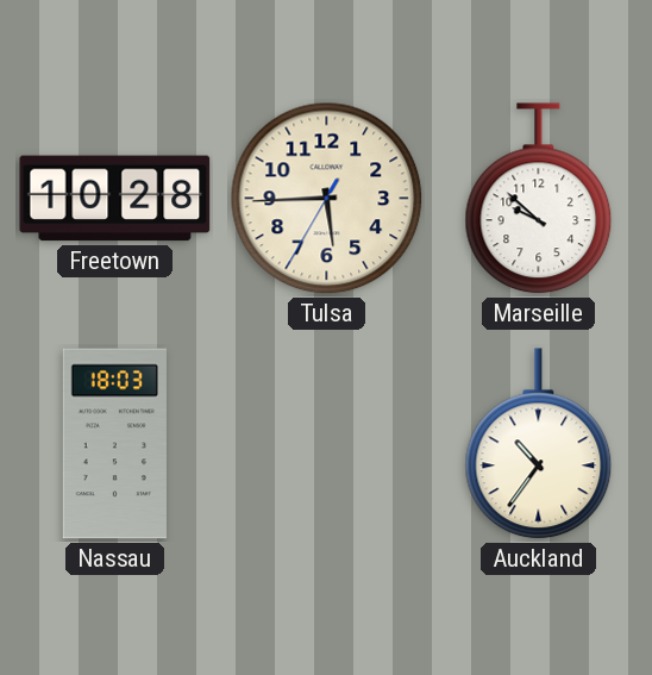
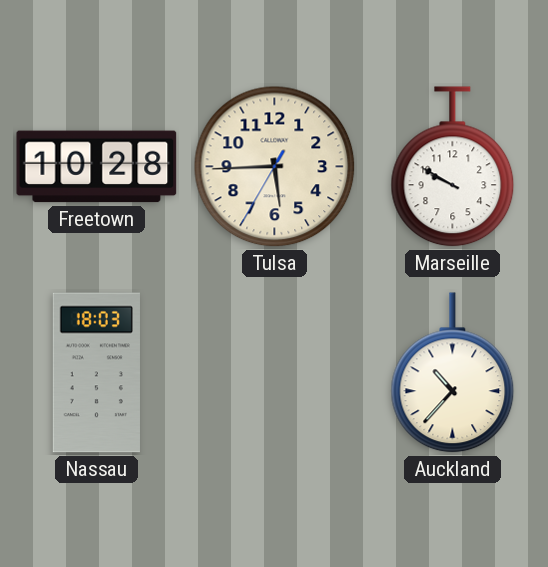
Marseille: 9:52 -> 9:50
Auckland: 10:36 -> 10:37
